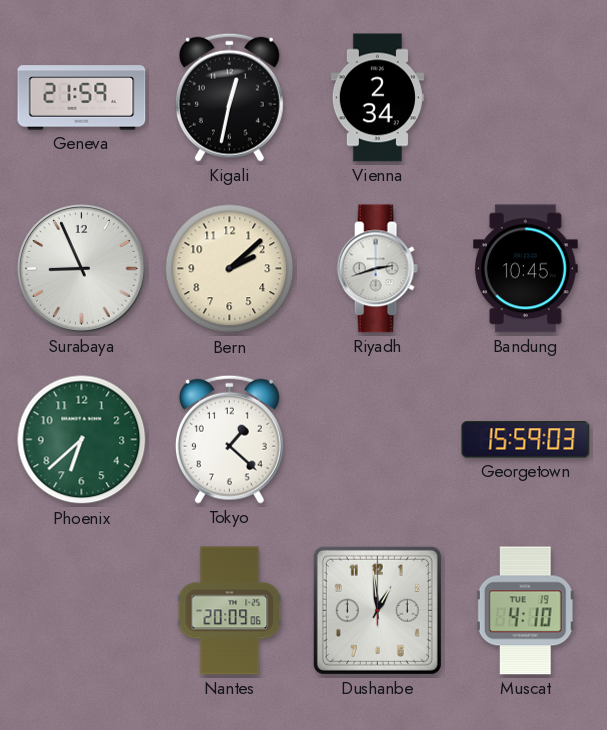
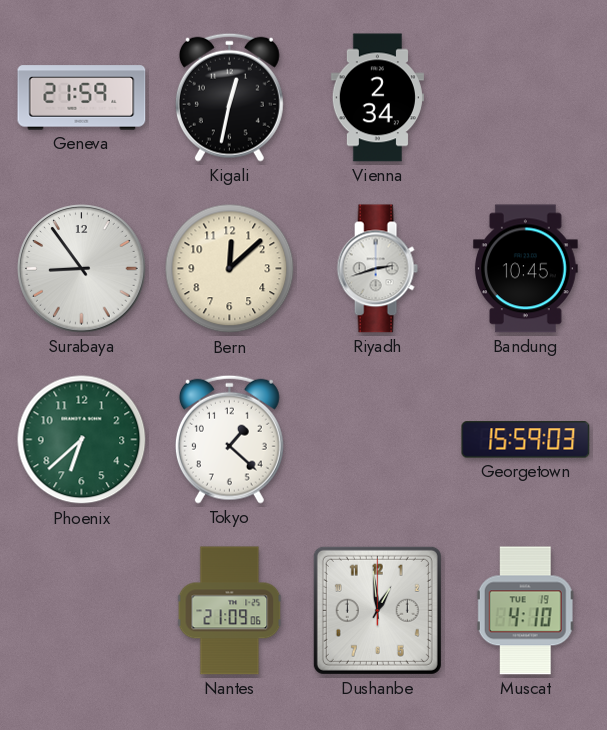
Surabaya: 8:56 -> 8:54
Bern: 2:08 -> 12:08
Nantes: 20:09 -> 21:09
